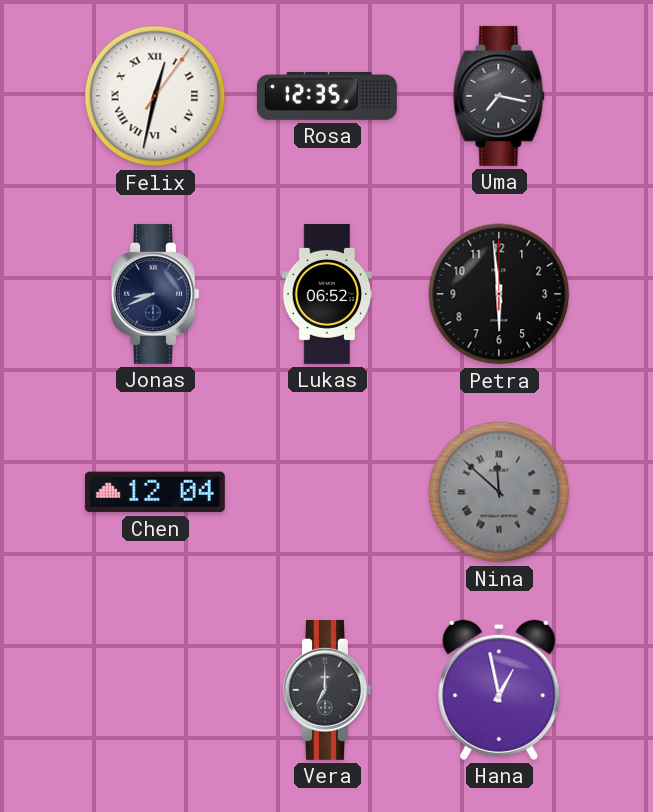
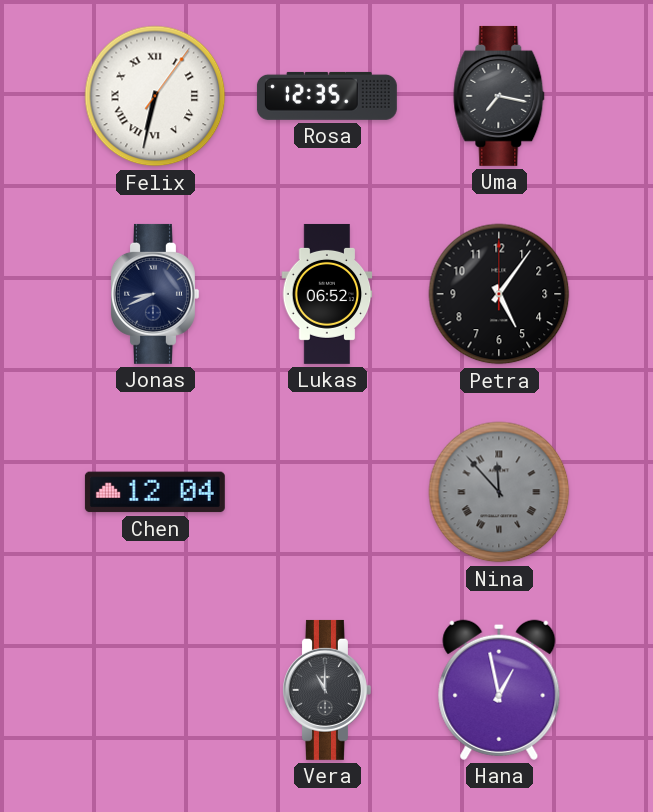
Felix: 12:32 -> 6:32
Petra: 5:59 -> 5:06
Nina: 11:52 -> 11:53
Vera: 7:00 -> 11:00
